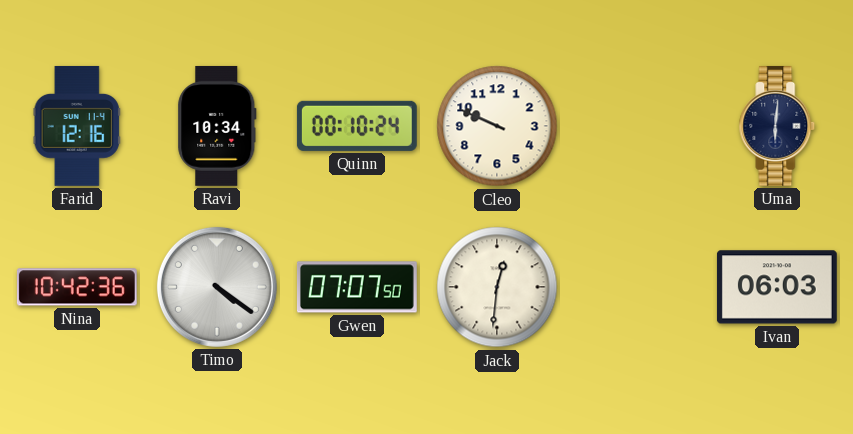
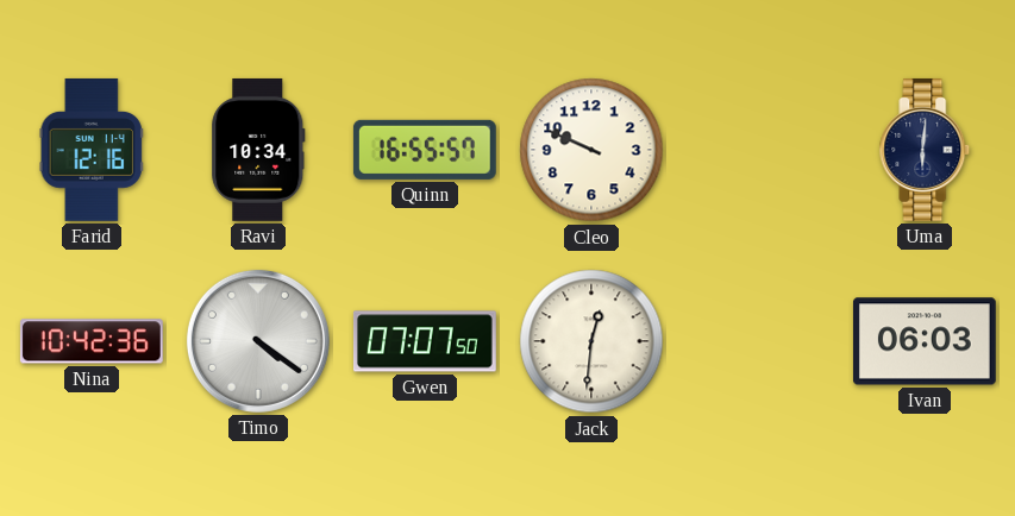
Quinn: 00:10 -> 16:55
